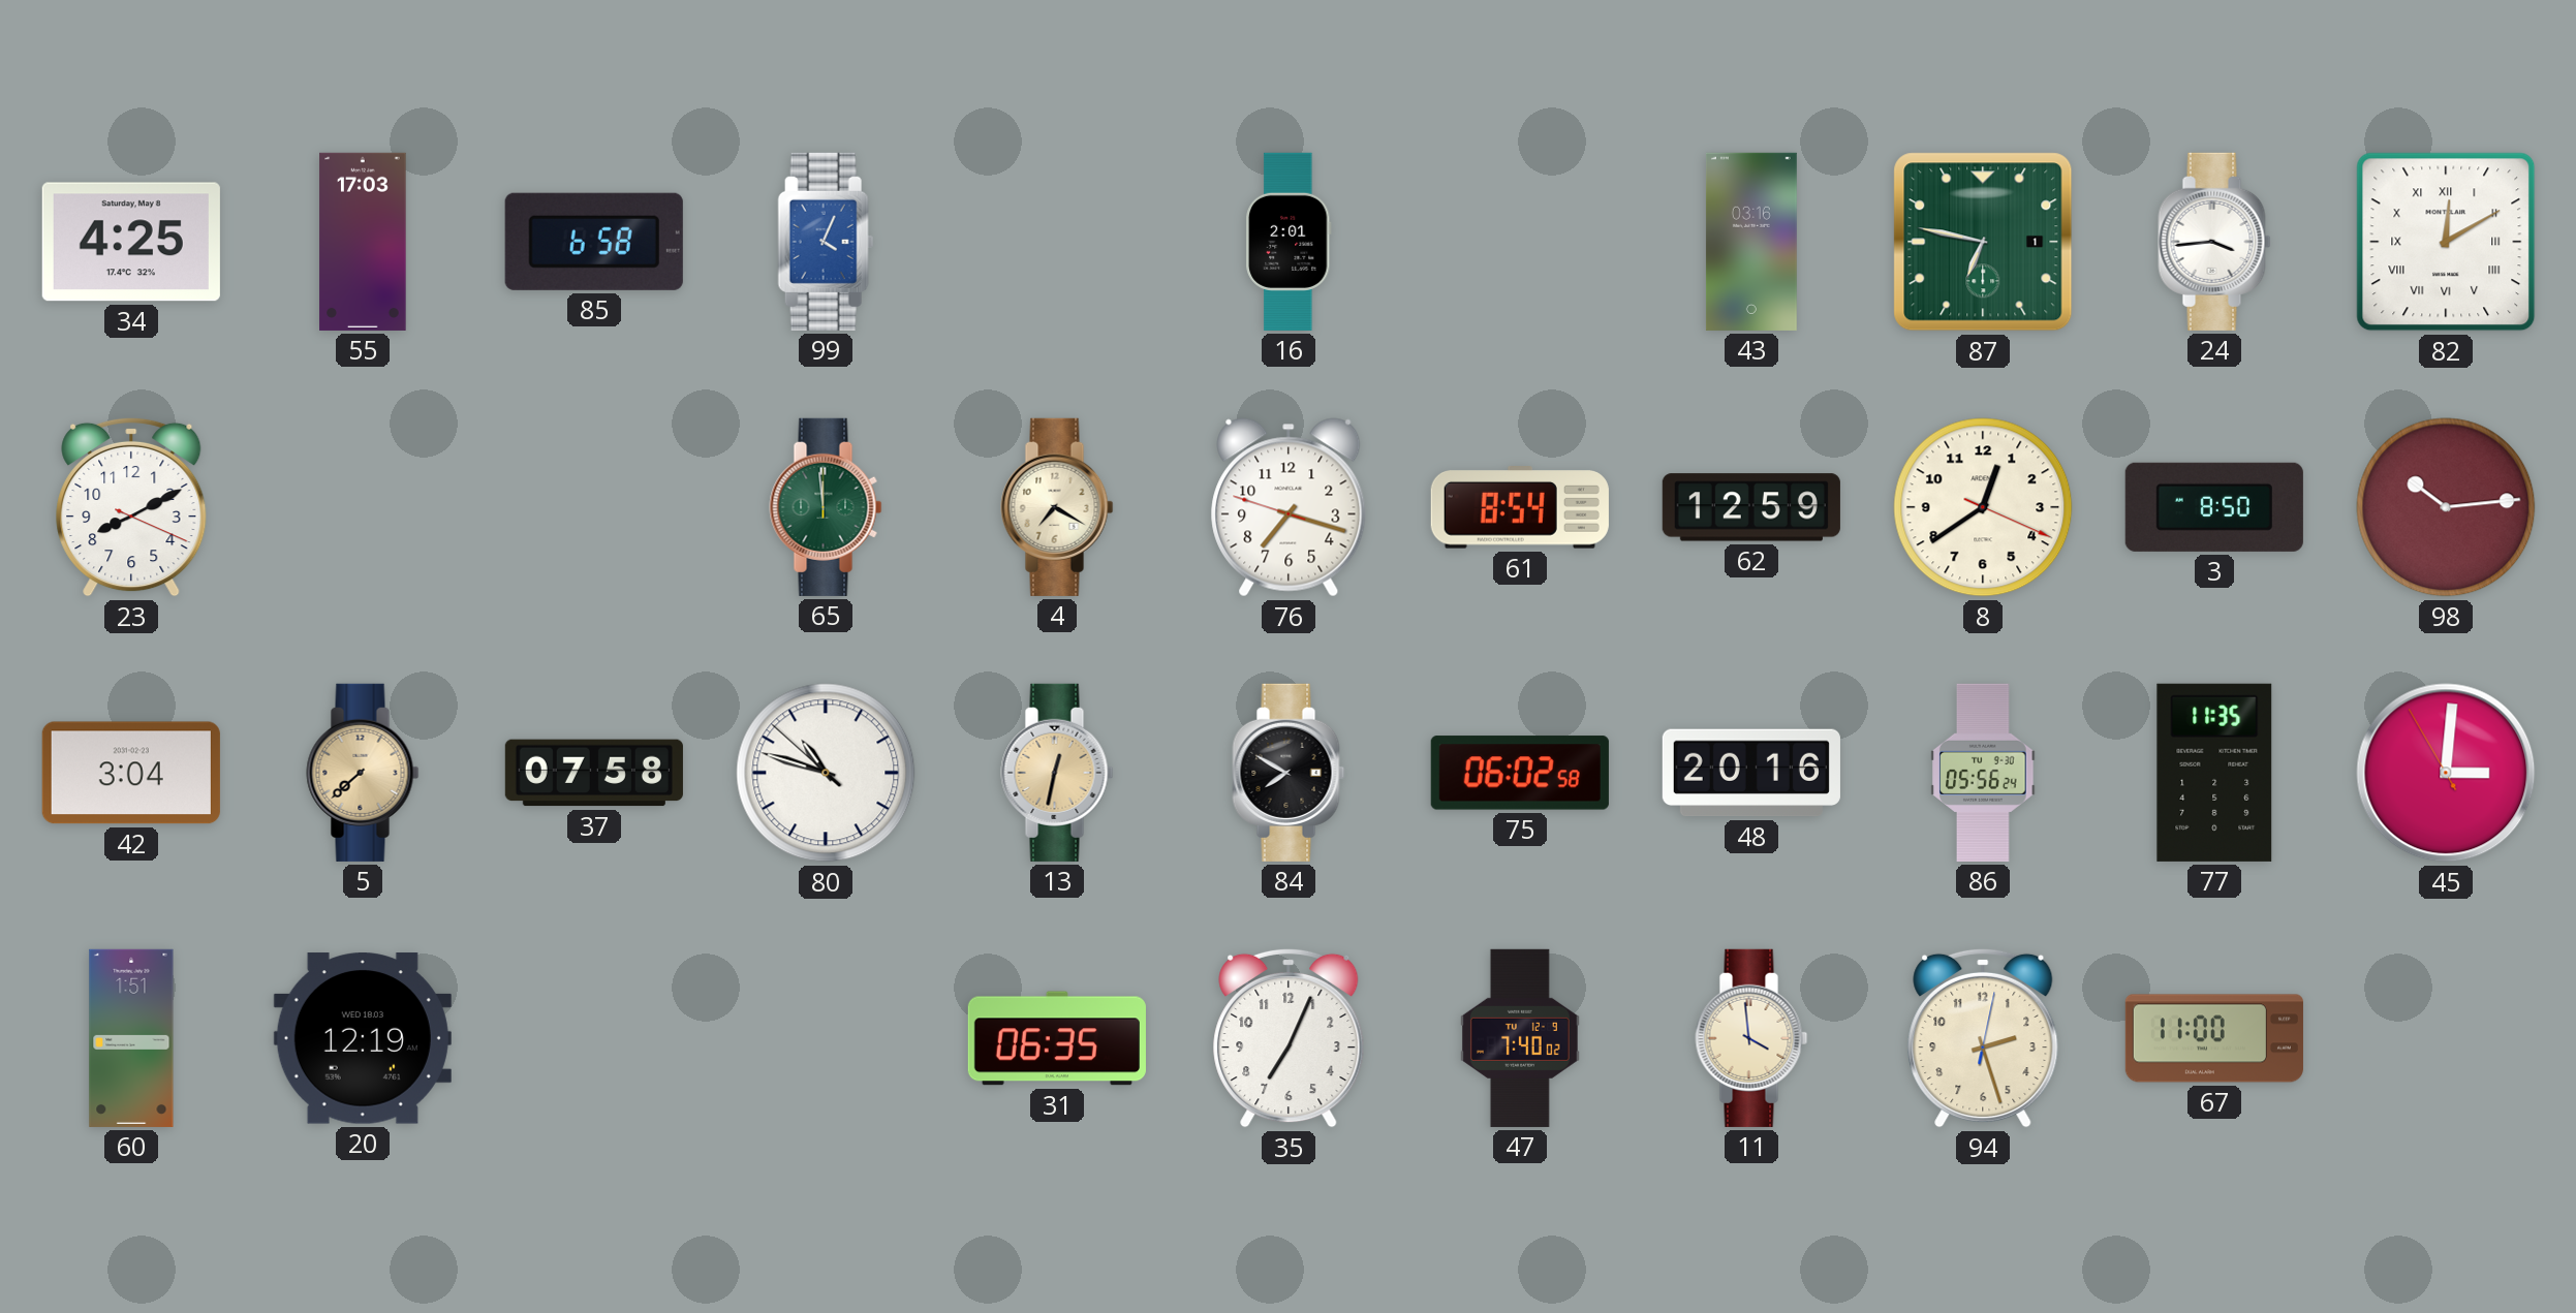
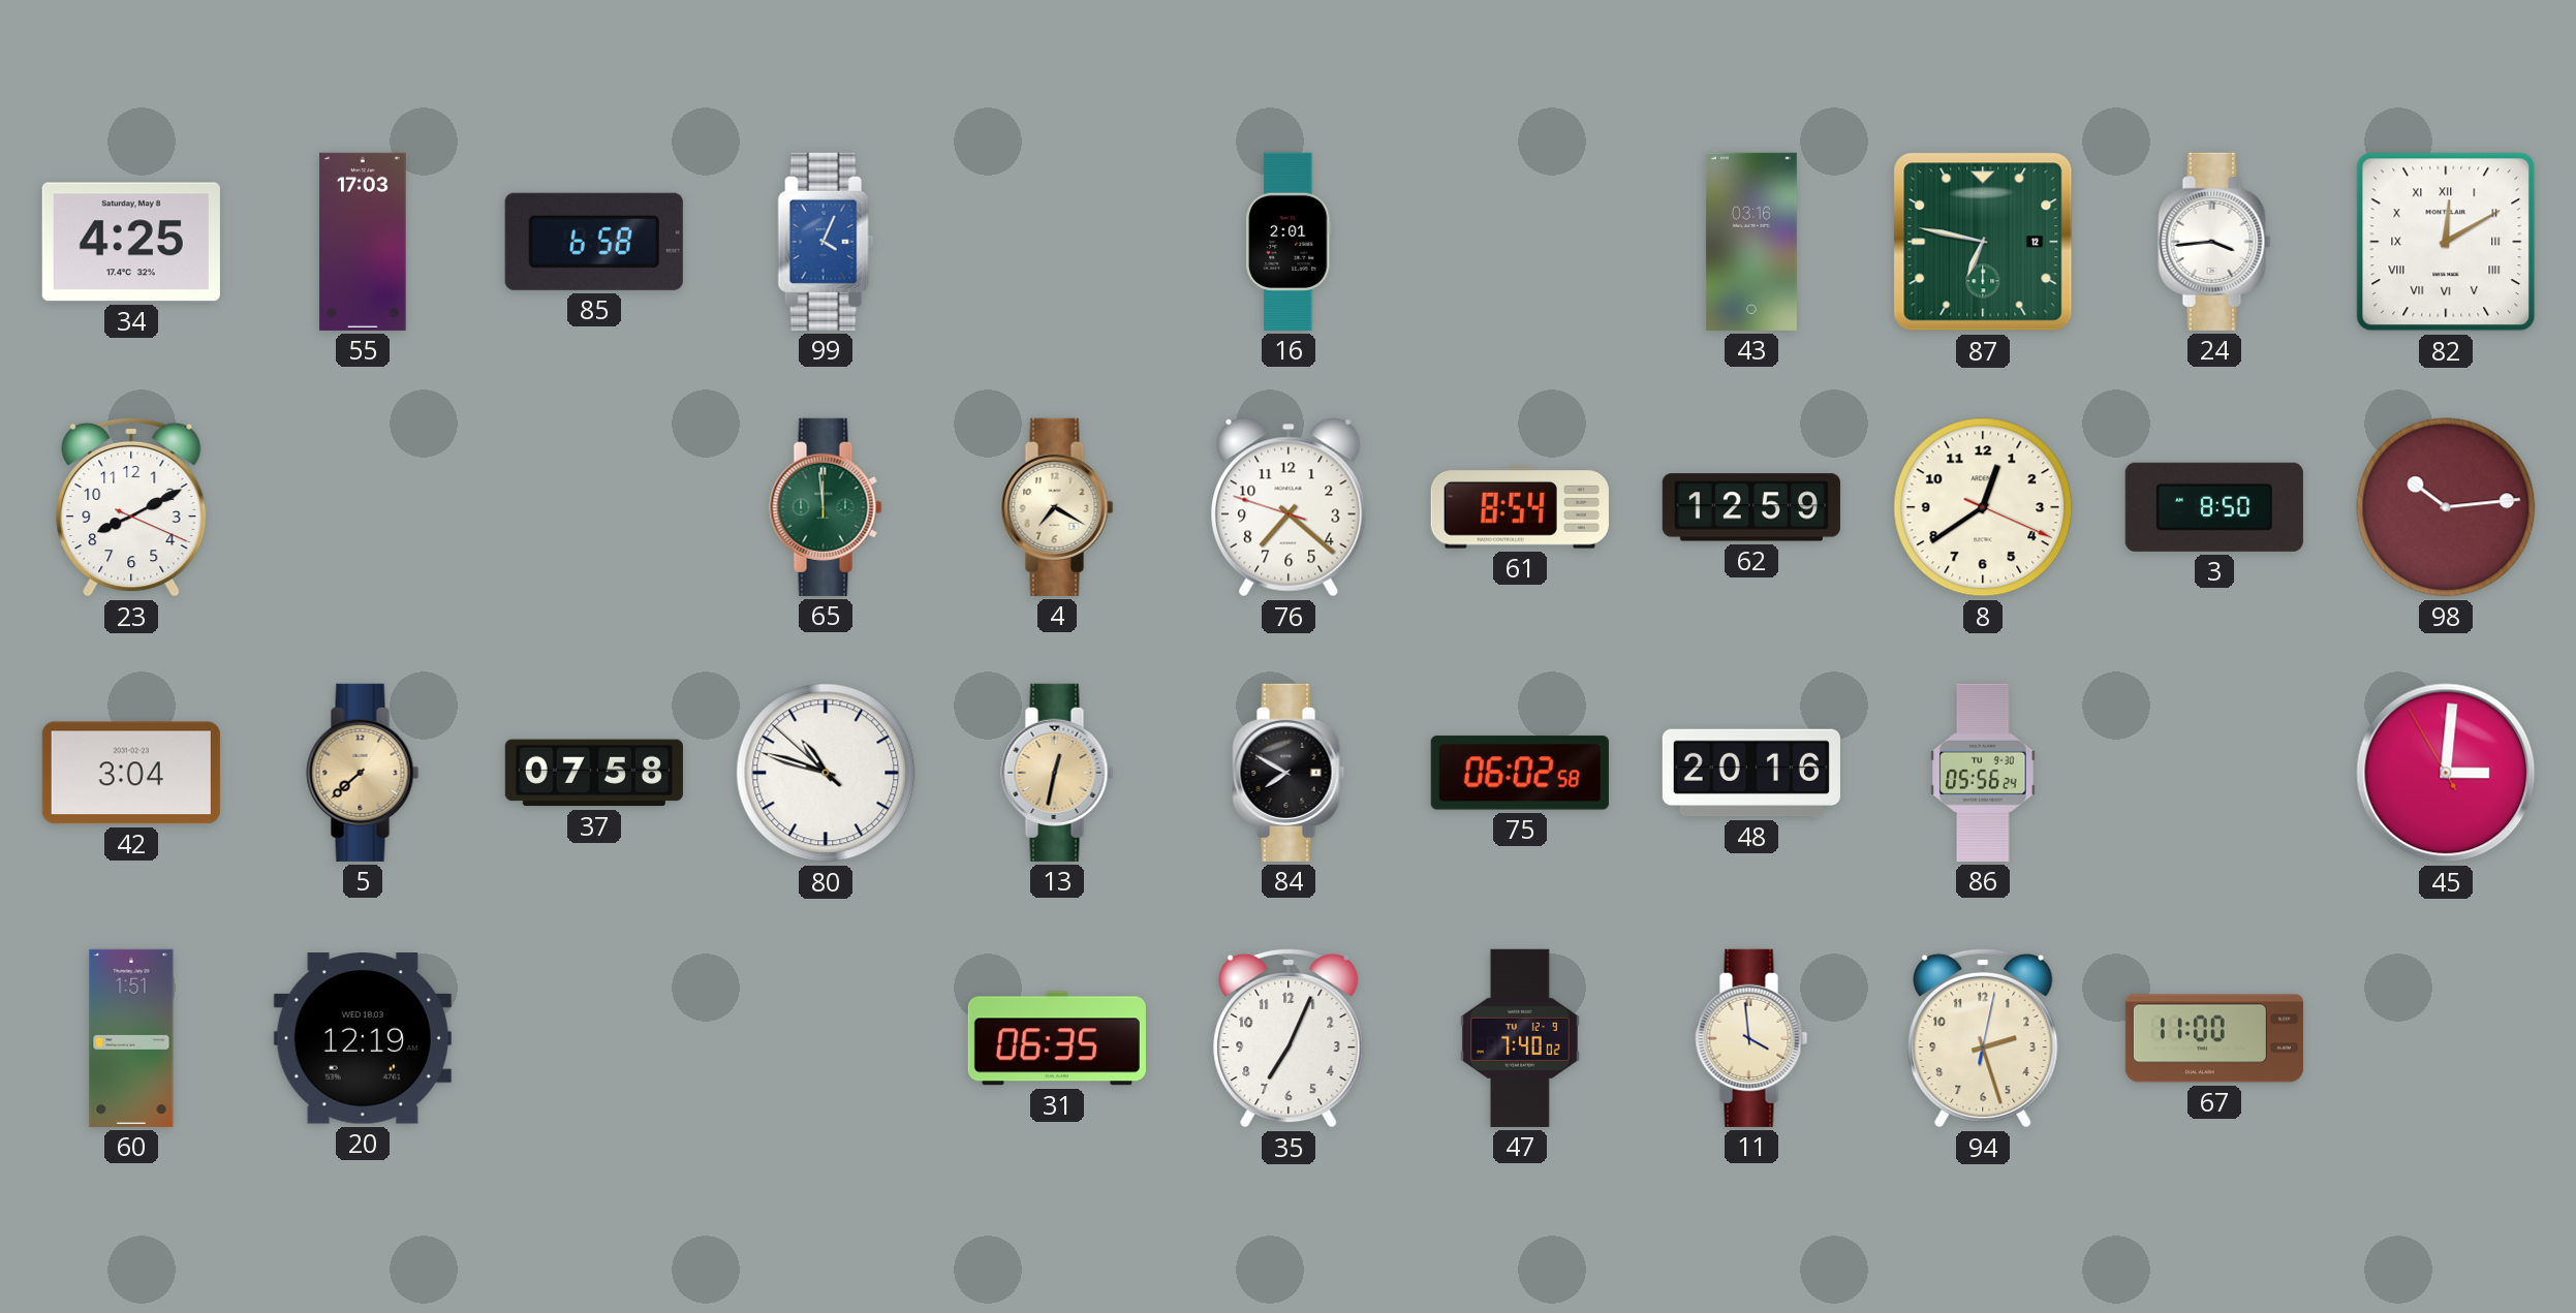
87 date: 1 -> 12
76: 7:17 -> 7:21
77: 11:35 -> none
